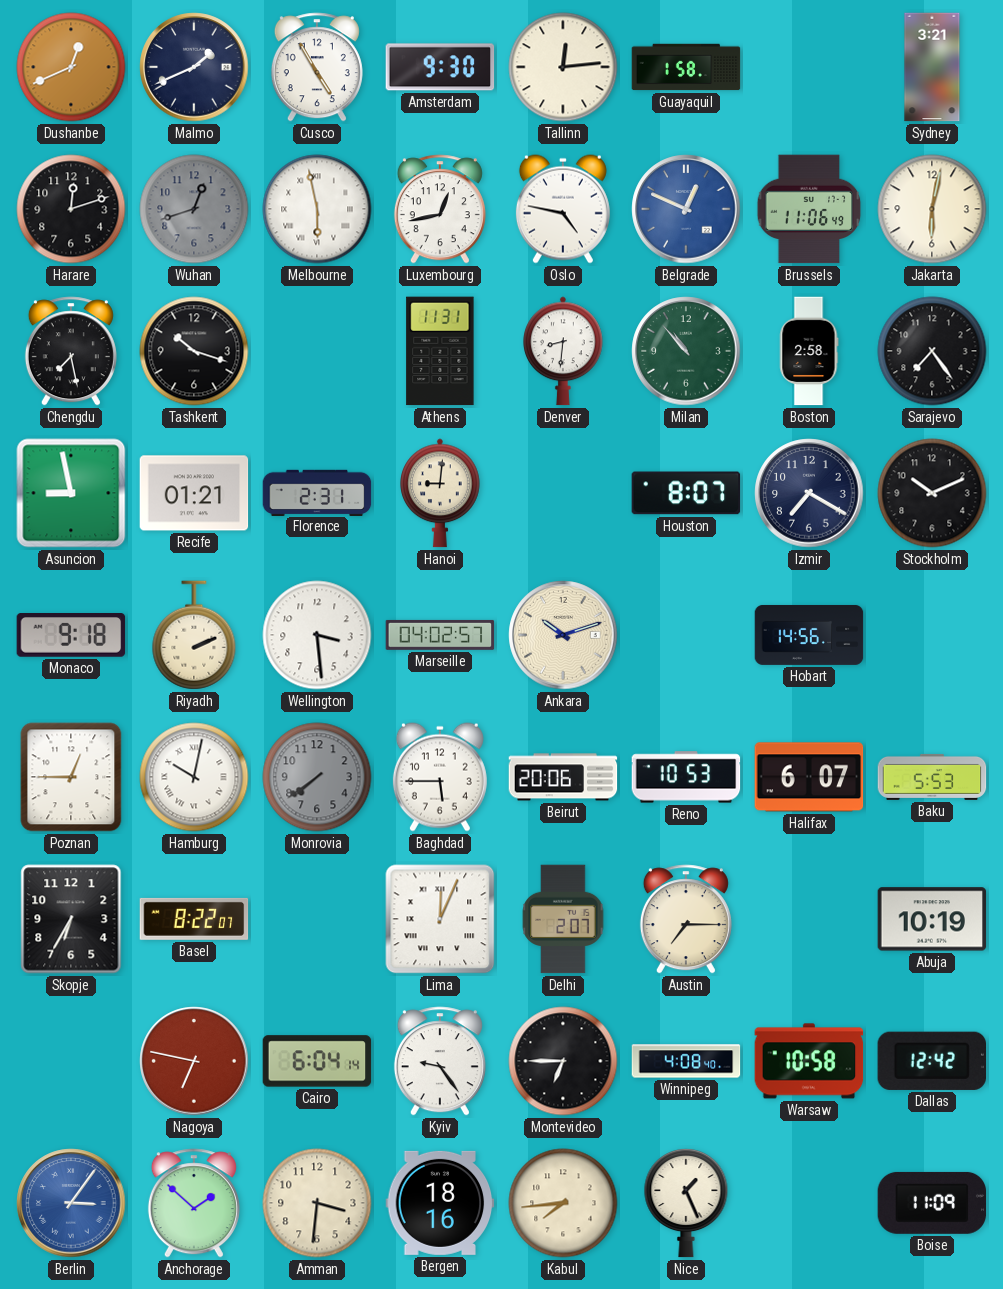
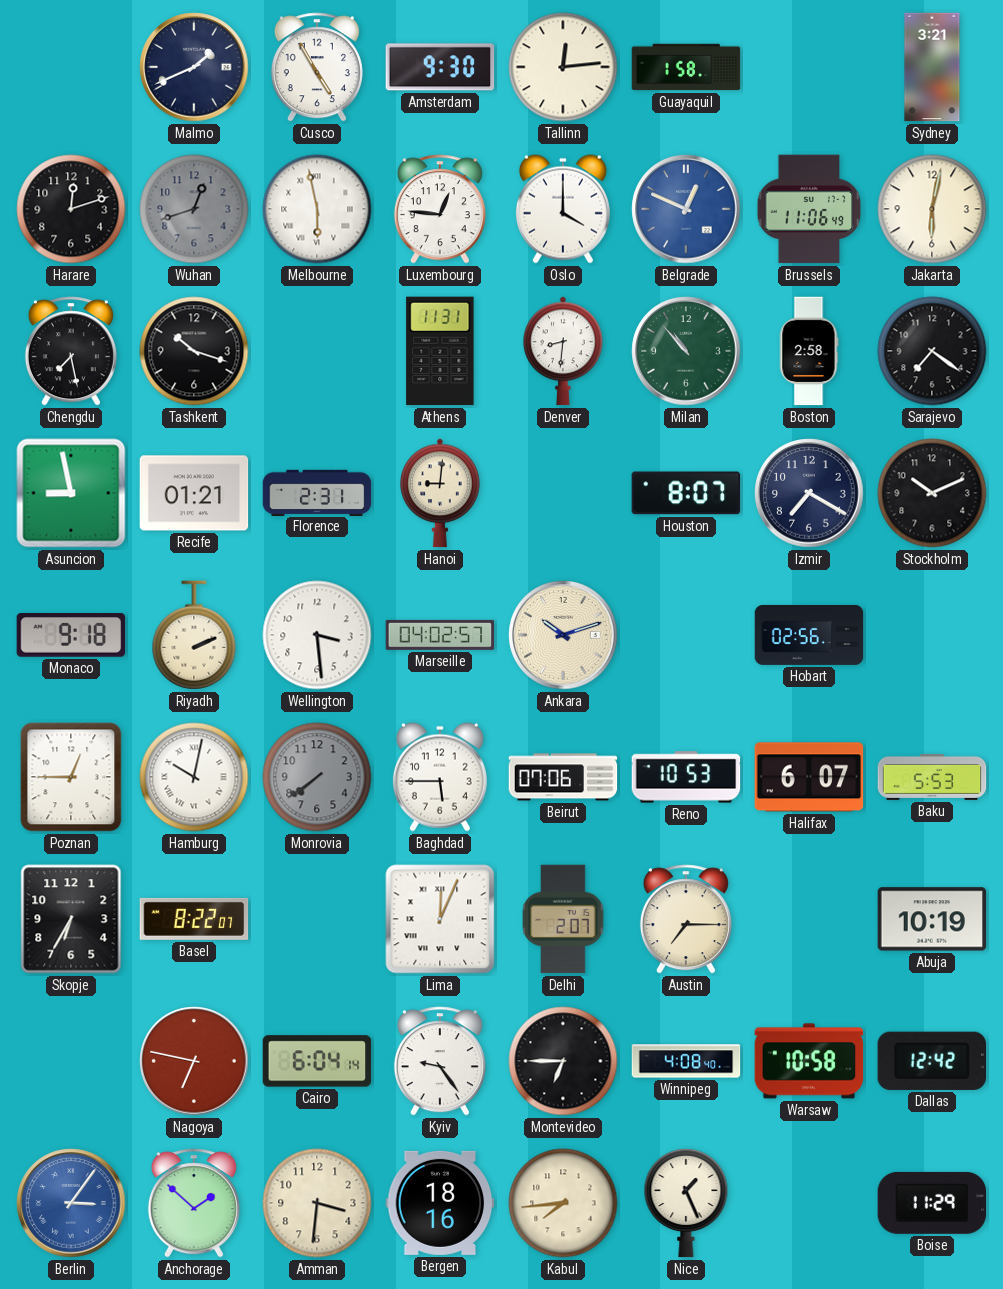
Dushanbe: 12:41 -> none
Luxembourg: 12:43 -> 12:46
Oslo: 4:47 -> 4:00
Sarajevo: 7:24 -> 7:21
Hobart: 14:56 -> 02:56
Beirut: 20:06 -> 07:06
Boise: 11:09 -> 11:29
